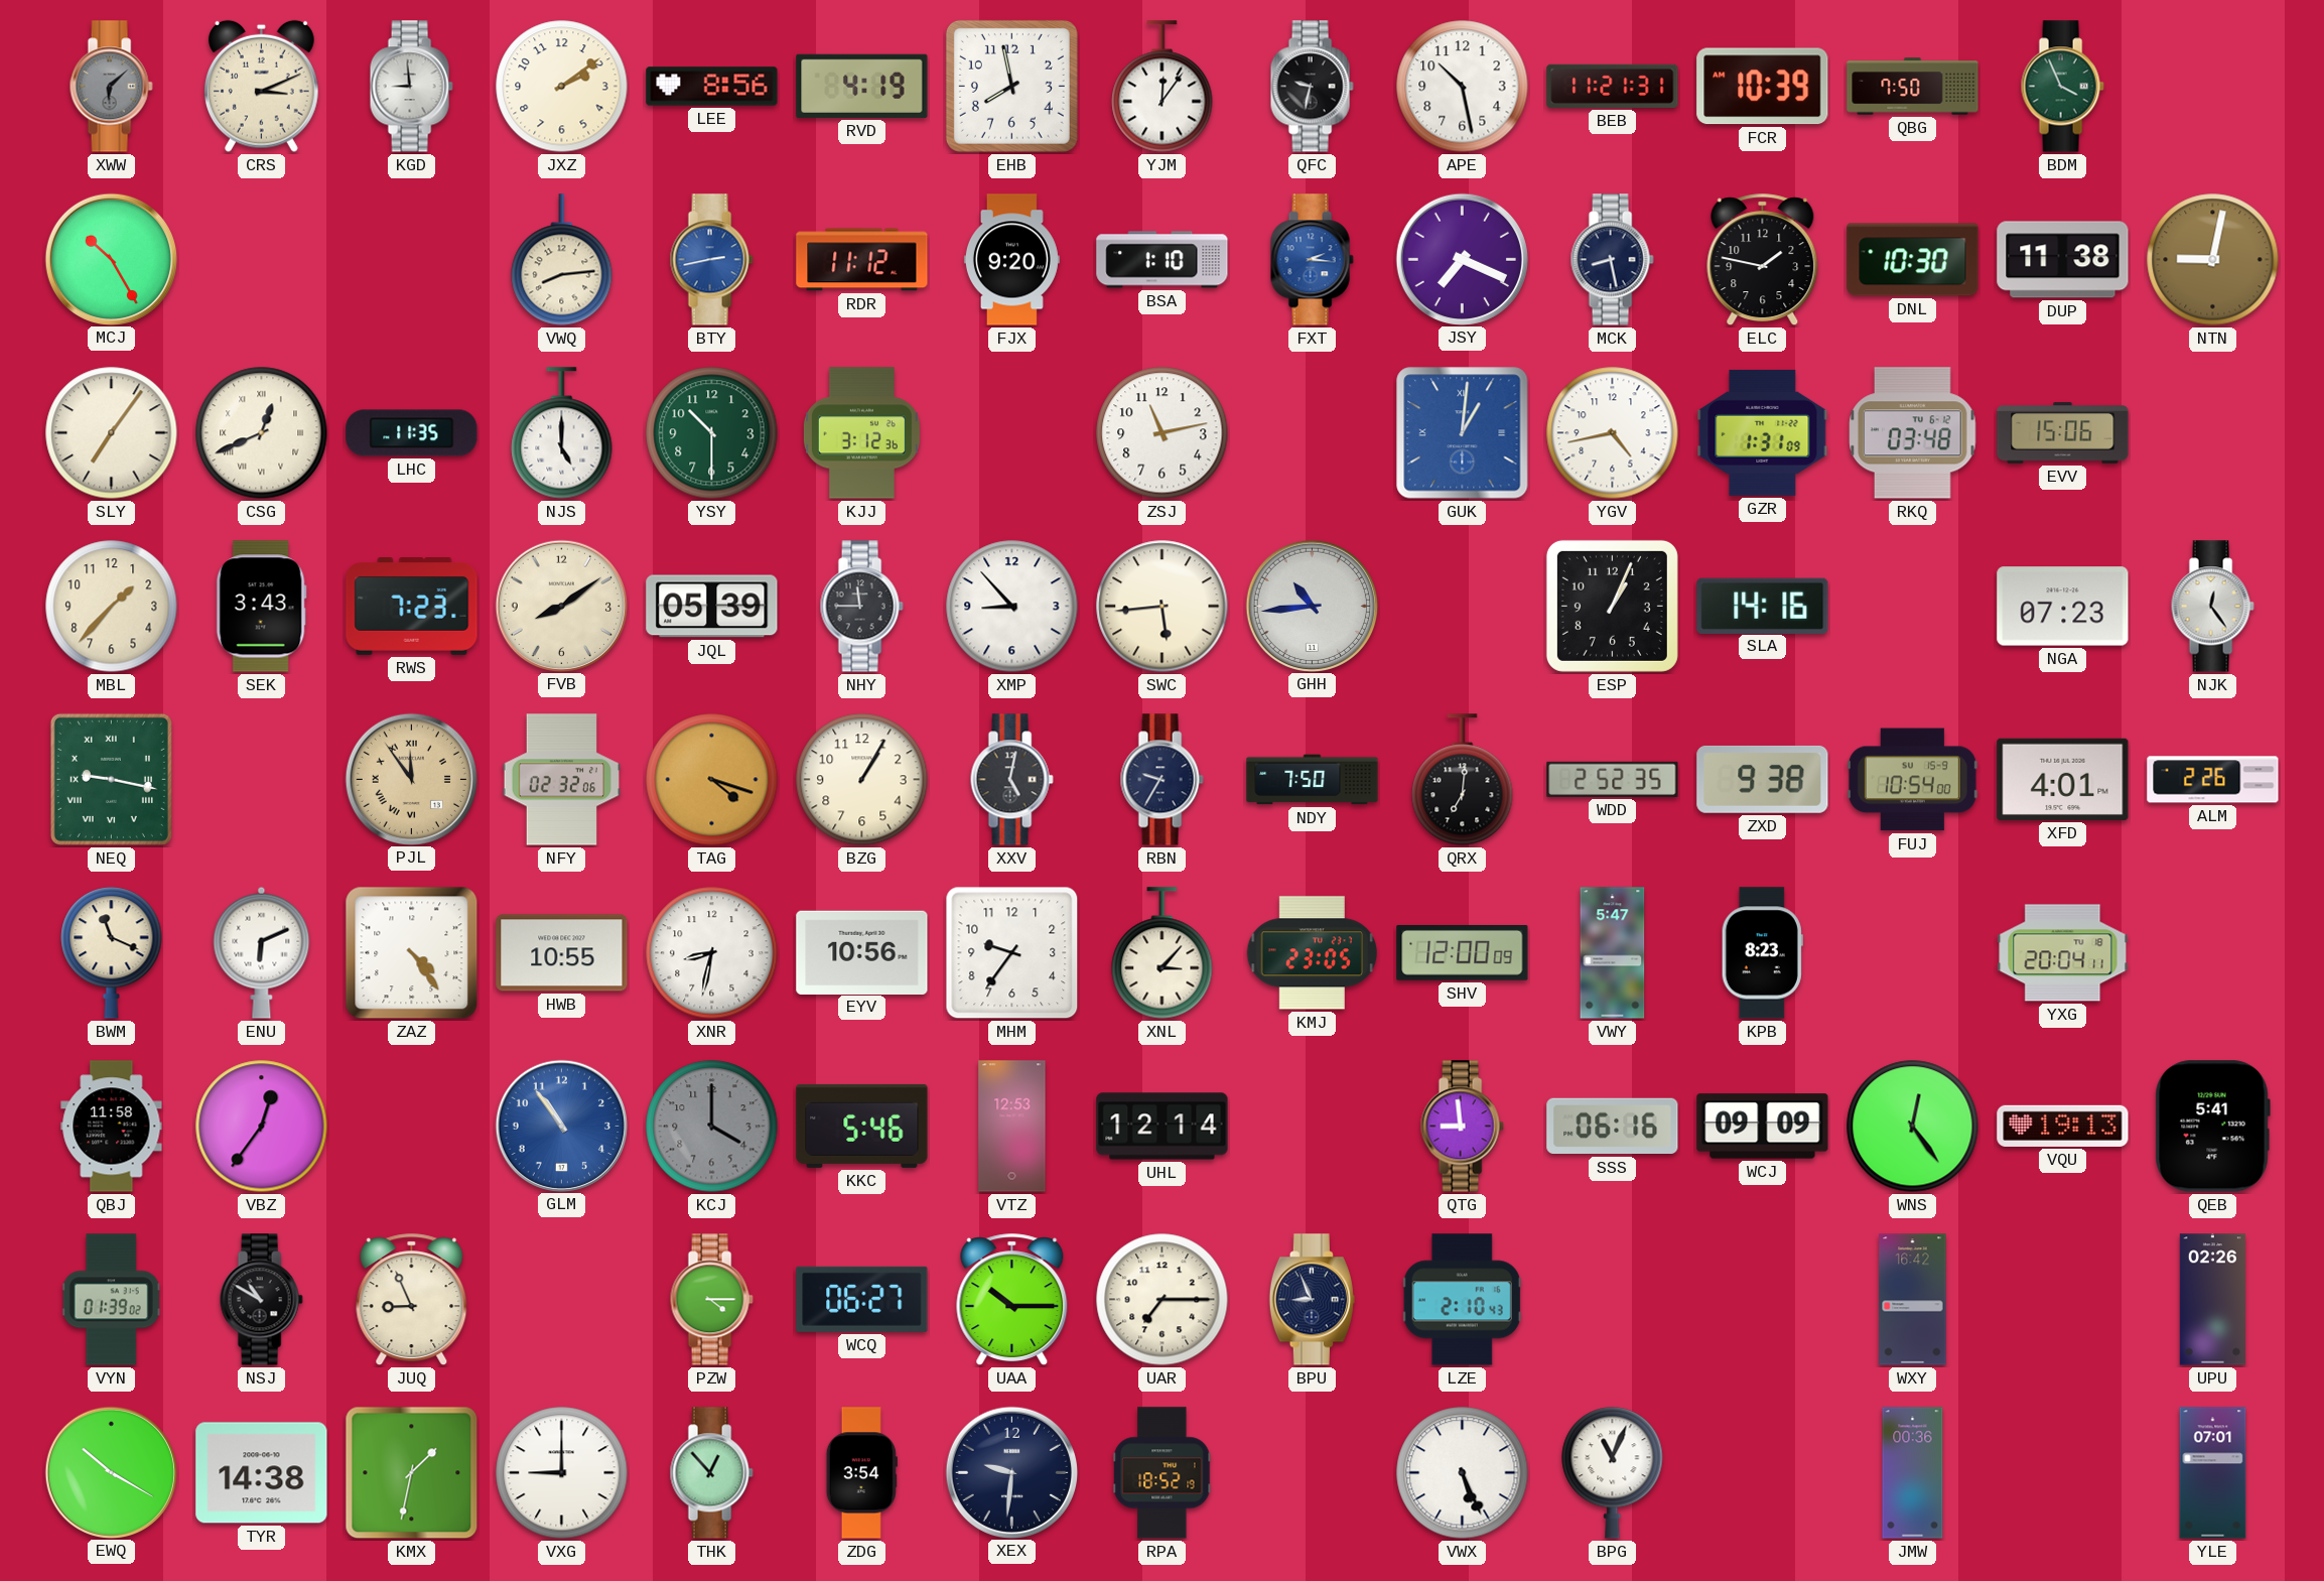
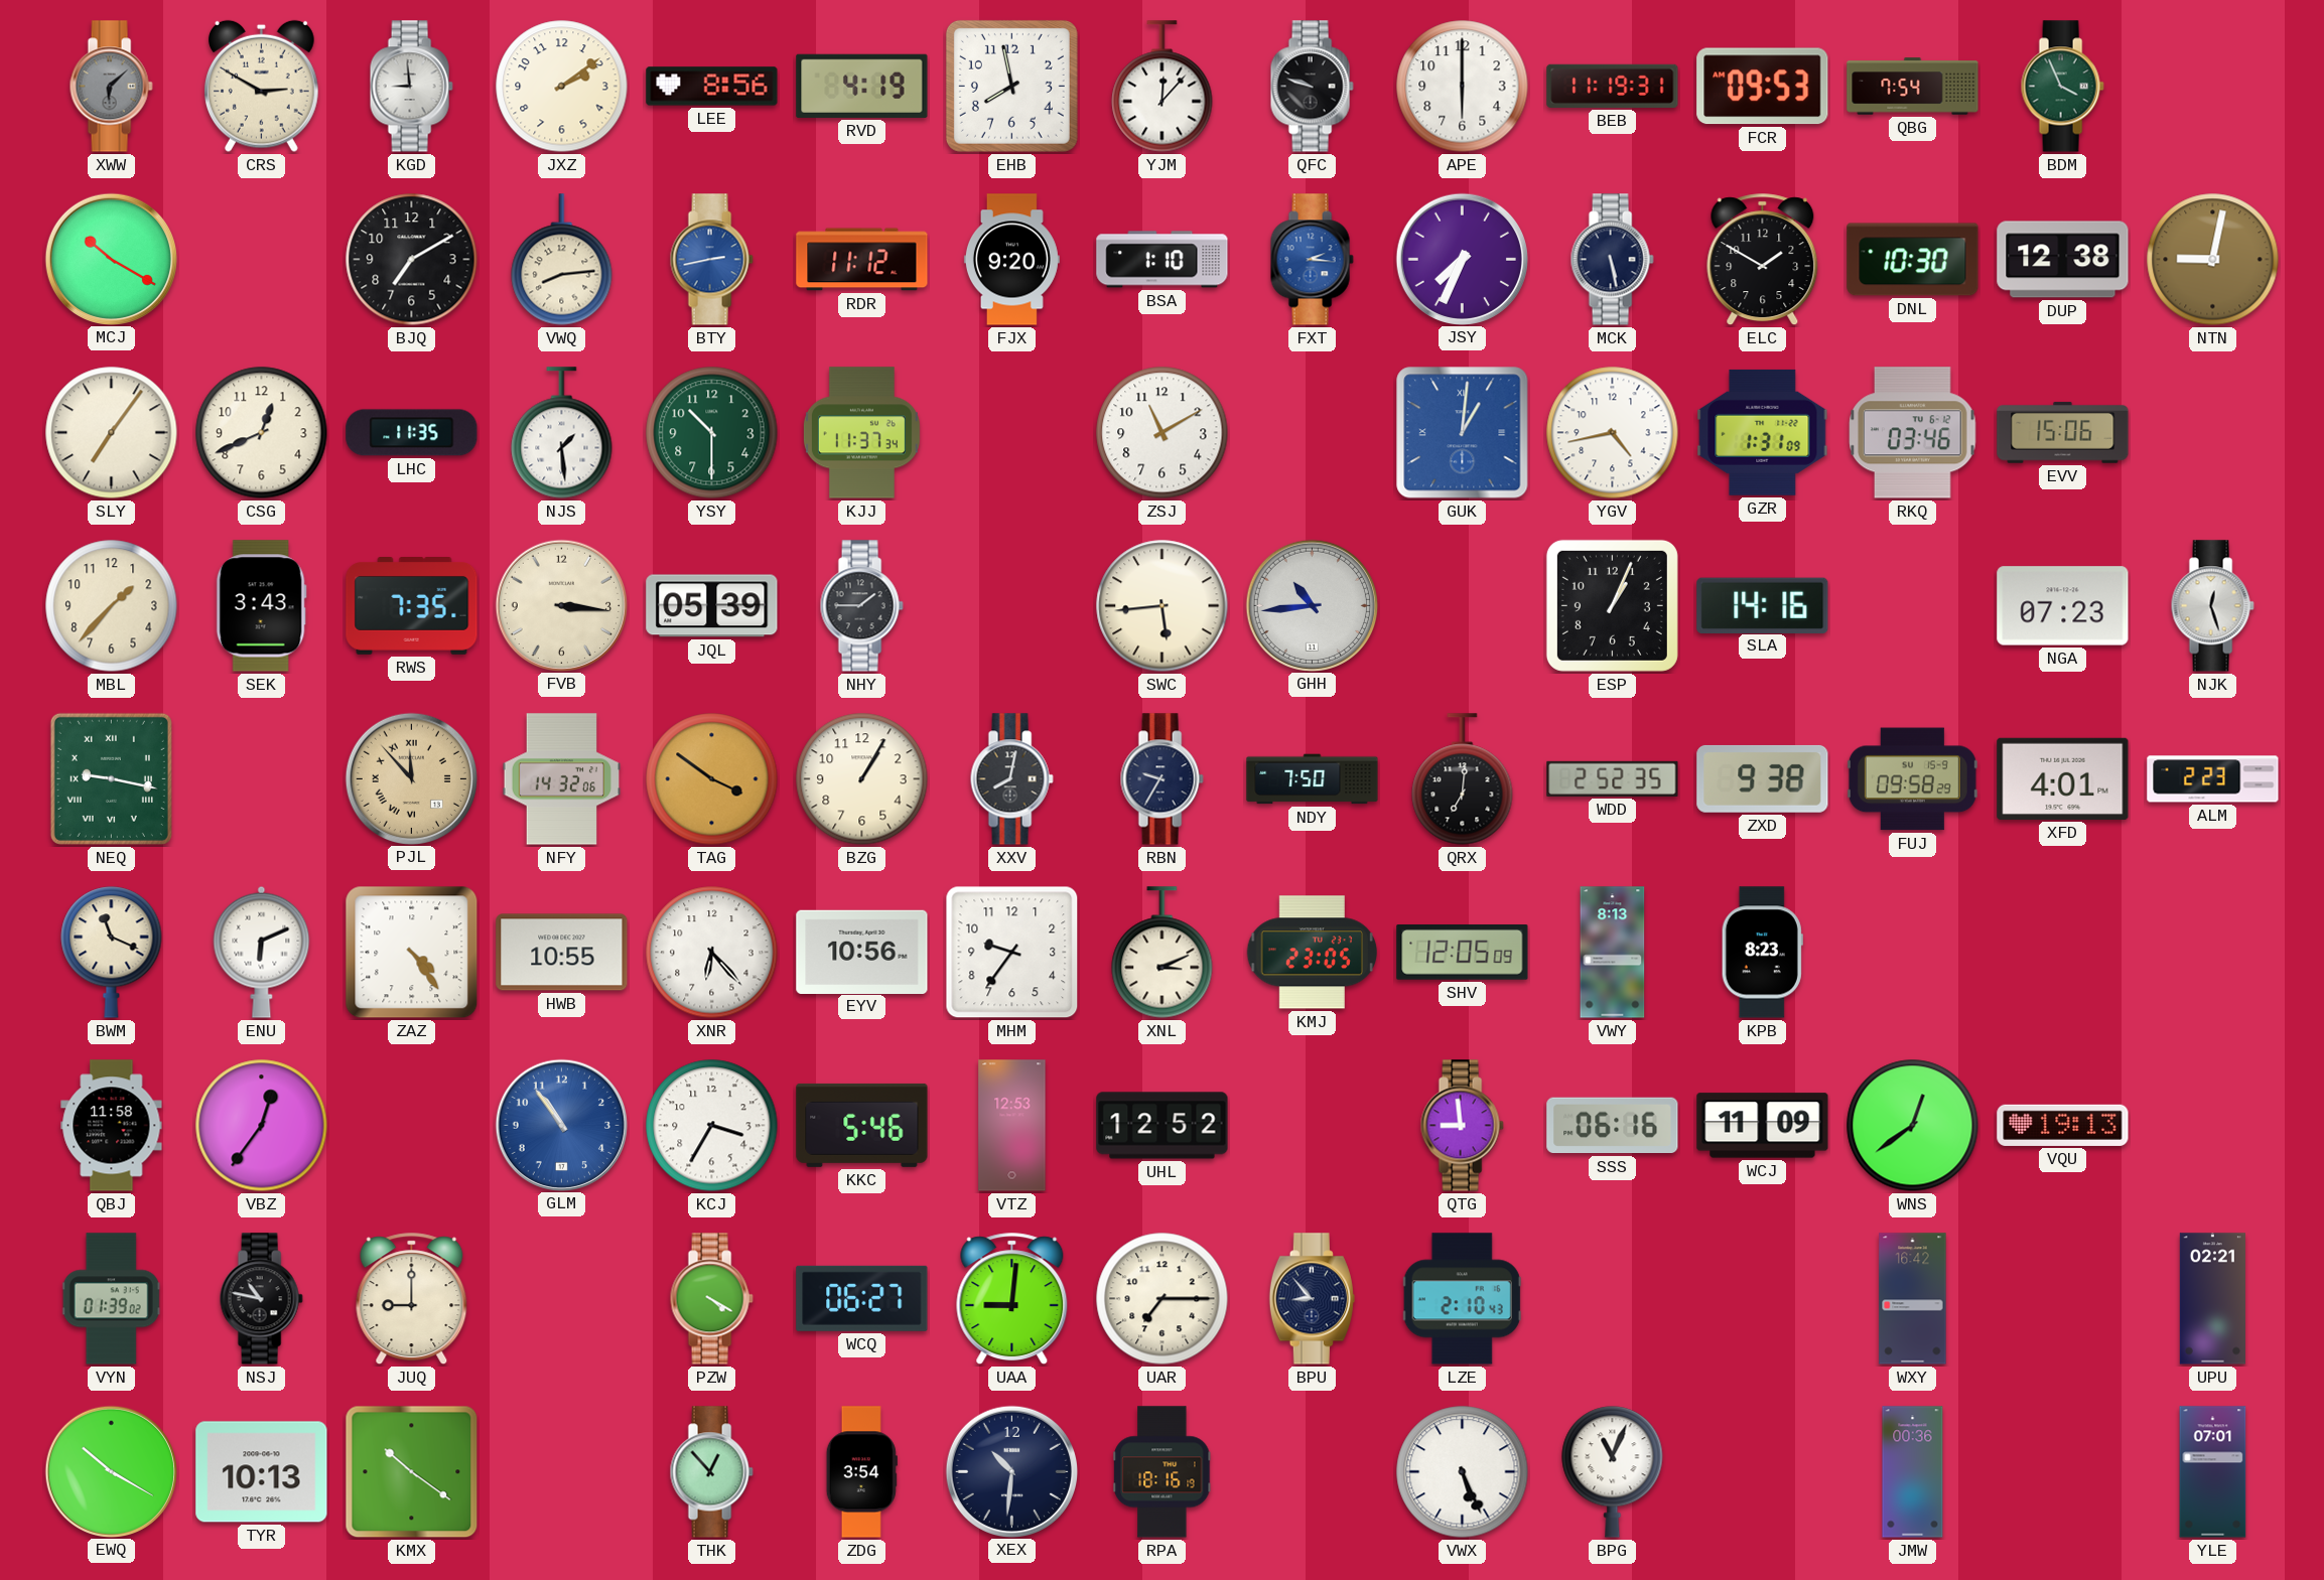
CRS: 3:11 -> 2:50
YJM: 12:06 -> 12:07
QFC: 9:32 -> 9:48
APE: 10:28 -> 6:00
BEB: 11:21 -> 11:19
FCR: 10:39 -> 09:53
QBG: 7:50 -> 7:54
MCJ: 10:25 -> 10:20
BJQ: none -> 7:10
JSY: 7:19 -> 7:34
MCK: 8:28 -> 5:28
ELC: 1:47 -> 1:50
DUP: 11:38 -> 12:38
CSG numerals: Roman -> Arabic
NJS: 5:00 -> 1:29
KJJ: 3:12 -> 11:37
ZSJ: 11:13 -> 11:10
RKQ: 03:48 -> 03:46
RWS: 7:23 -> 7:35
FVB: 8:09 -> 3:16
NHY: 11:45 -> 1:45
XMP: 8:53 -> none
NJK: 12:24 -> 12:27
PJL: 11:54 -> 11:53
NFY: 02:32 -> 14:32
TAG: 4:18 -> 3:51
XXV: 5:02 -> 8:02
FUJ: 10:54 -> 09:58
ALM: 2:26 -> 2:23
XNR: 8:32 -> 6:23
XNL: 3:07 -> 3:11
SHV: 12:00 -> 12:05
VWY: 5:47 -> 8:13
YXG: 20:04 -> none
KCJ: 4:00 -> 3:35
KCJ dial: grey -> white
UHL: 12:14 -> 12:52
WCJ: 09:09 -> 11:09
WNS: 12:24 -> 12:39
QEB: 5:41 -> none
NSJ: 10:50 -> 10:47
JUQ: 8:56 -> 9:00
PZW: 4:15 -> 4:20
UAA: 10:15 -> 9:01
BPU: 8:56 -> 8:53
UPU: 02:26 -> 02:21
TYR: 14:38 -> 10:13
KMX: 1:32 -> 10:21
VXG: 9:00 -> none
XEX: 9:31 -> 10:31
RPA: 18:52 -> 18:16
